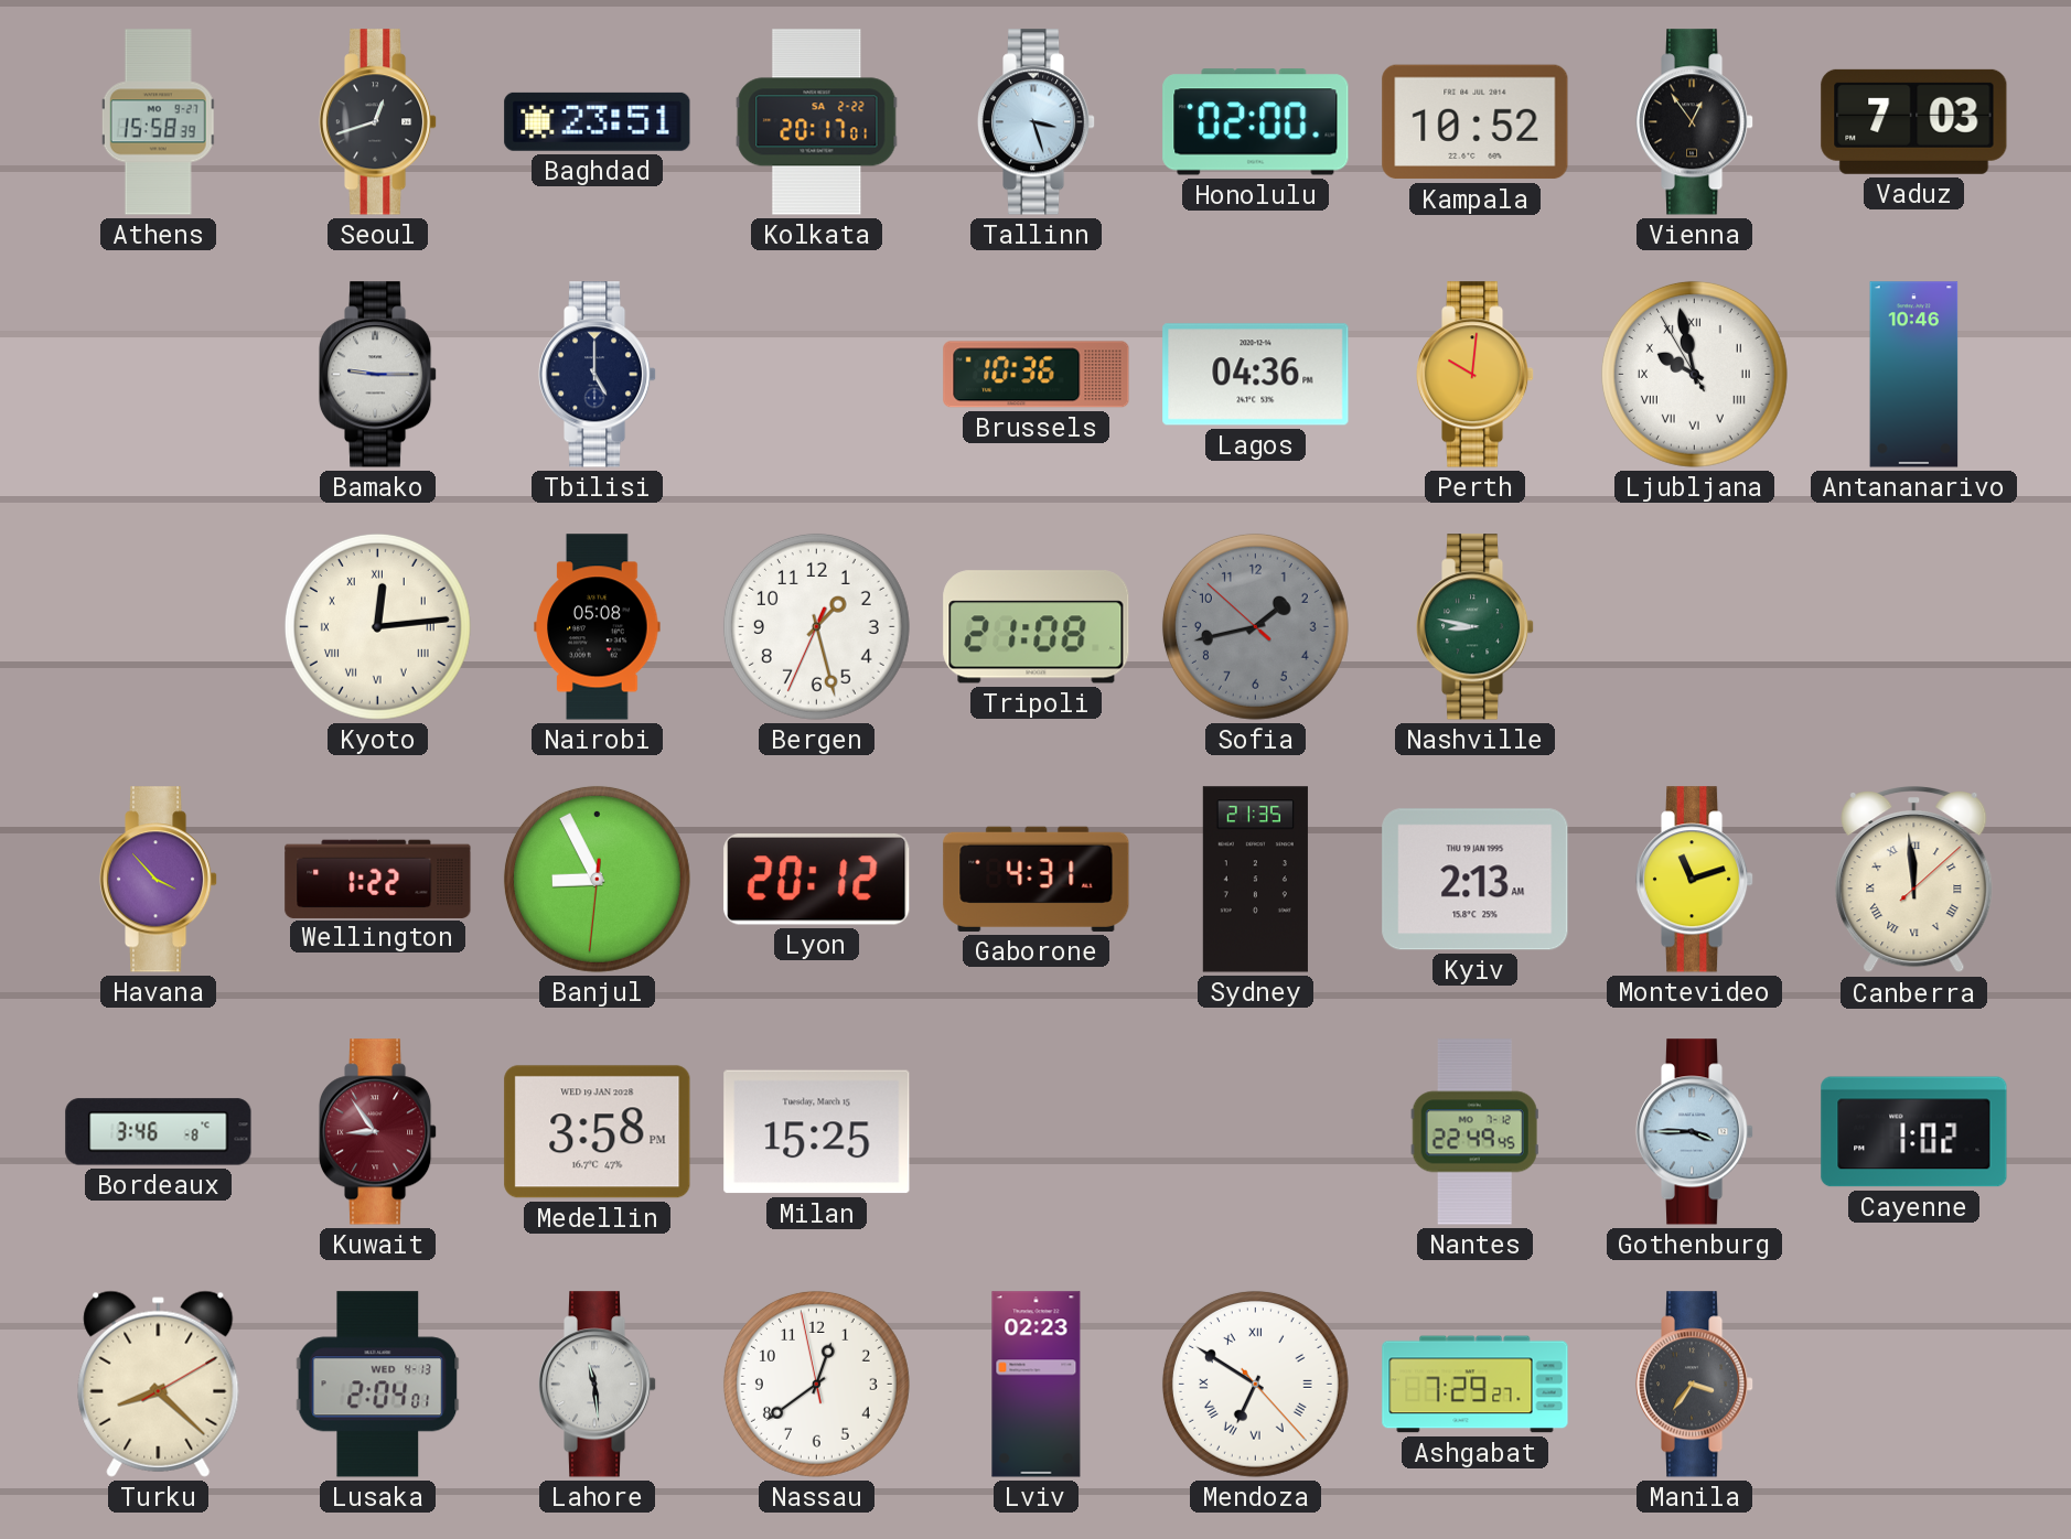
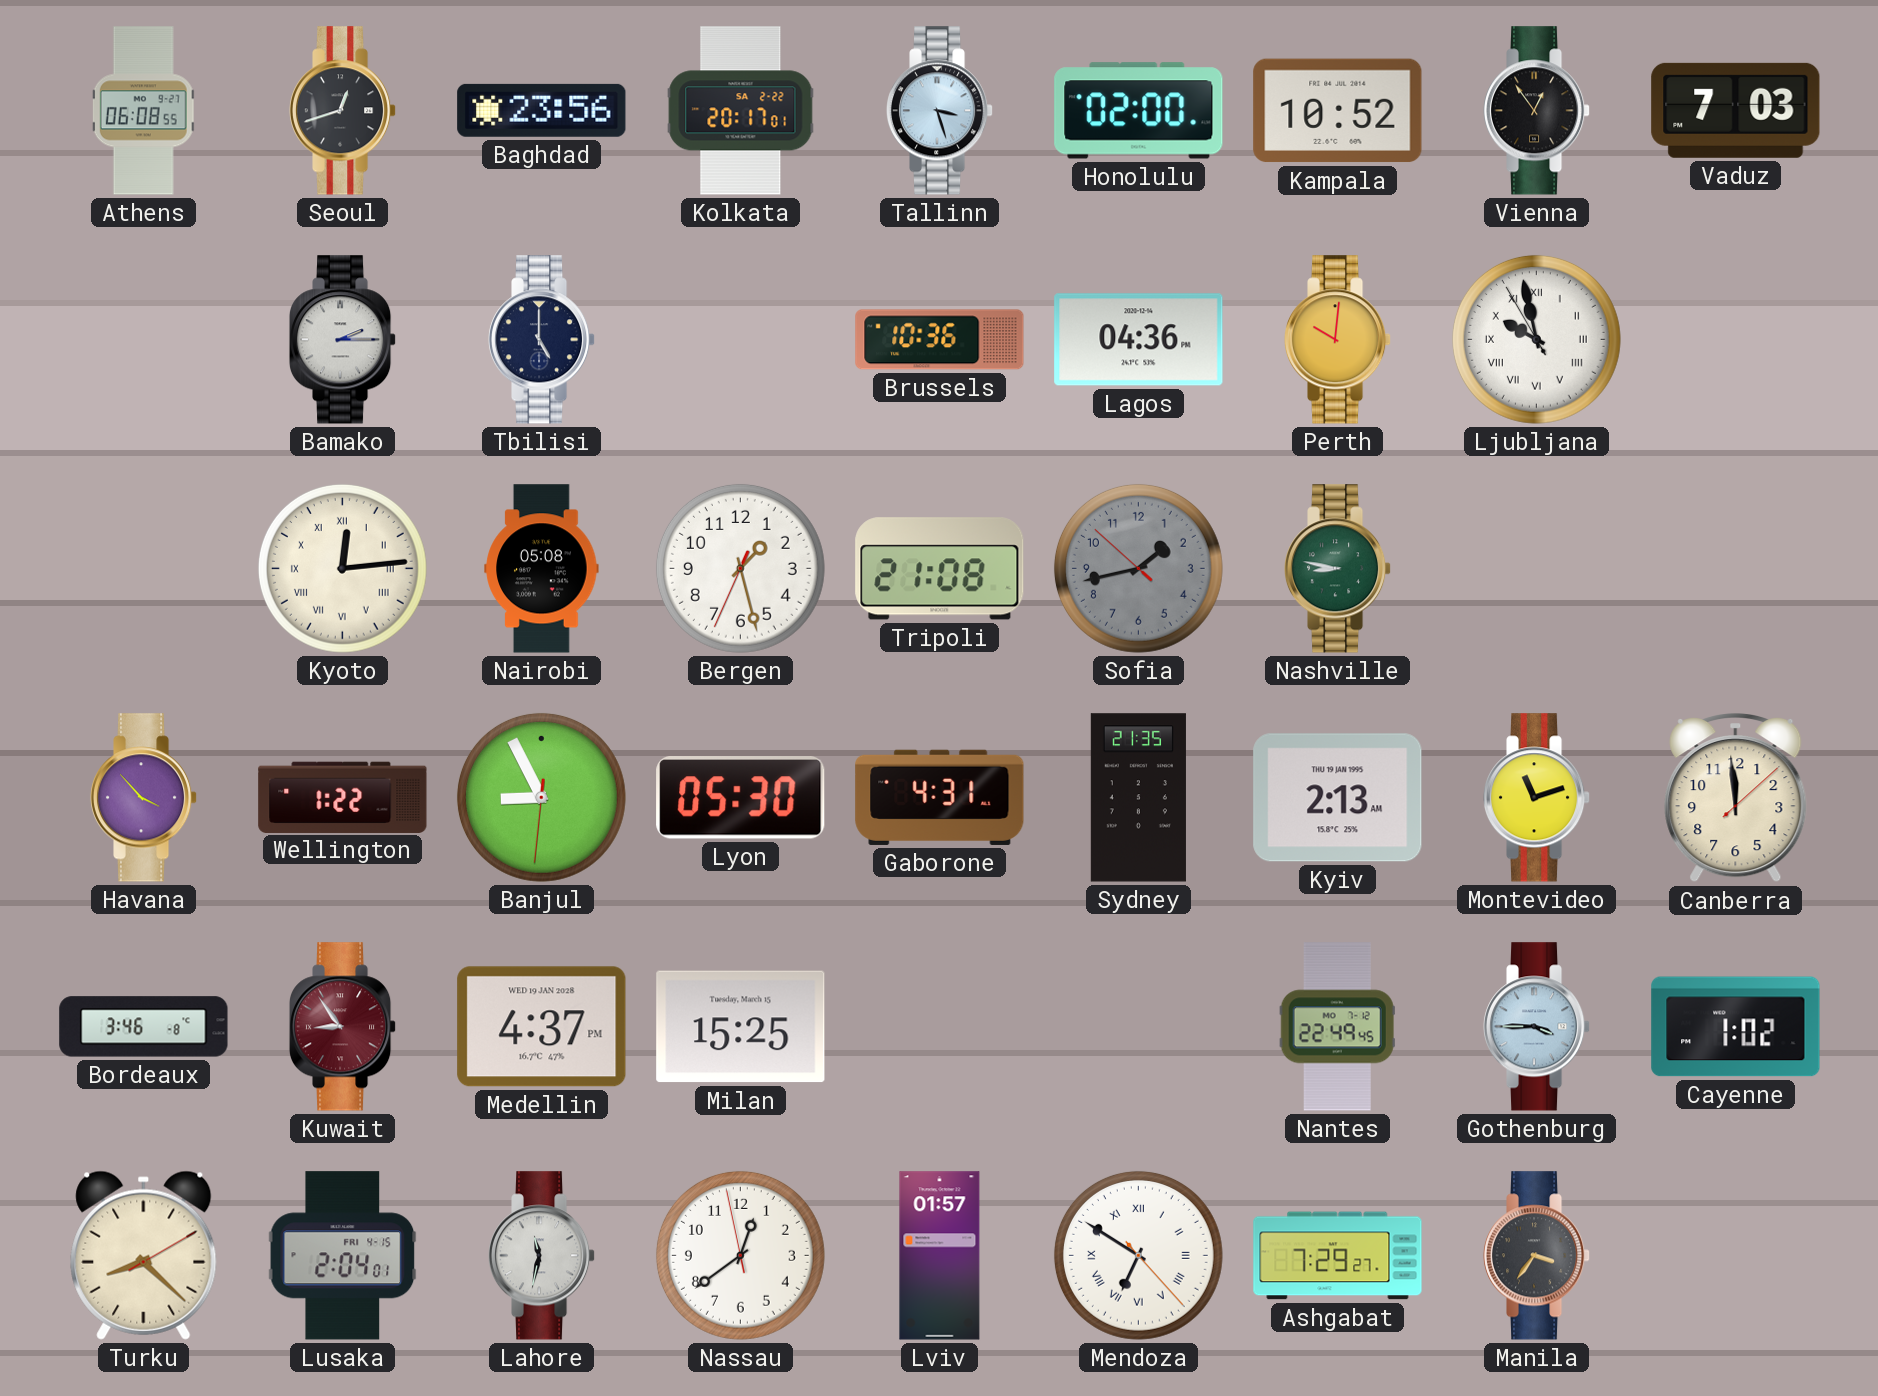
Athens: 15:58 -> 06:08
Baghdad: 23:51 -> 23:56
Bamako: 9:15 -> 2:15
Antananarivo: 10:46 -> none
Lyon: 20:12 -> 05:30
Canberra numerals: Roman -> Arabic
Medellin: 3:58 -> 4:37
Lusaka date: WED 4-13 -> FRI 4-15
Lahore: 11:29 -> 11:32
Lviv: 02:23 -> 01:57
